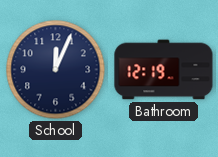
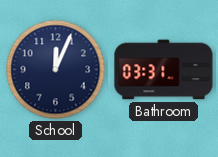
Bathroom: 12:19 -> 03:31
